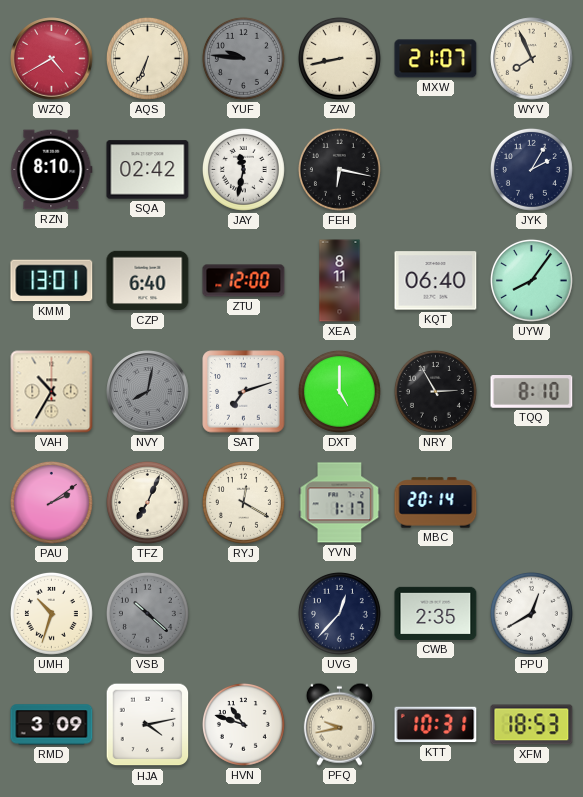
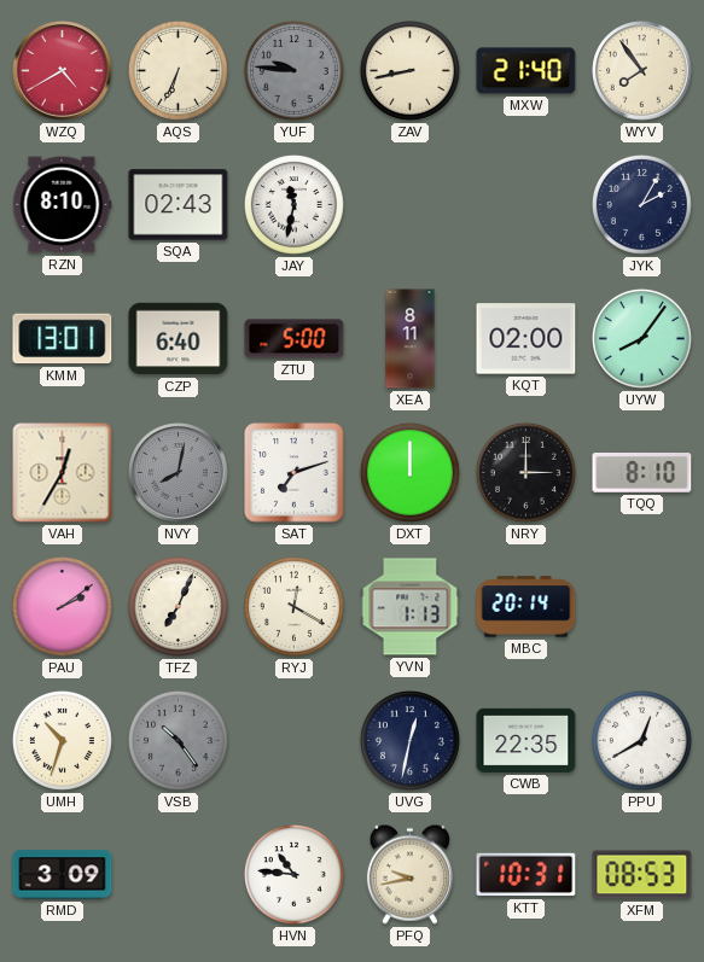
MXW: 21:07 -> 21:40
WYV: 7:56 -> 7:54
SQA: 02:42 -> 02:43
FEH: 6:17 -> none
ZTU: 12:00 -> 5:00
KQT: 06:40 -> 02:00
VAH: 10:35 -> 12:35
DXT: 5:00 -> 12:00
NRY: 2:55 -> 3:00
YVN: 1:17 -> 1:13
VSB: 10:22 -> 10:24
UVG: 12:37 -> 12:32
CWB: 2:35 -> 22:35
HJA: 4:13 -> none
HVN: 10:48 -> 10:46
XFM: 18:53 -> 08:53
